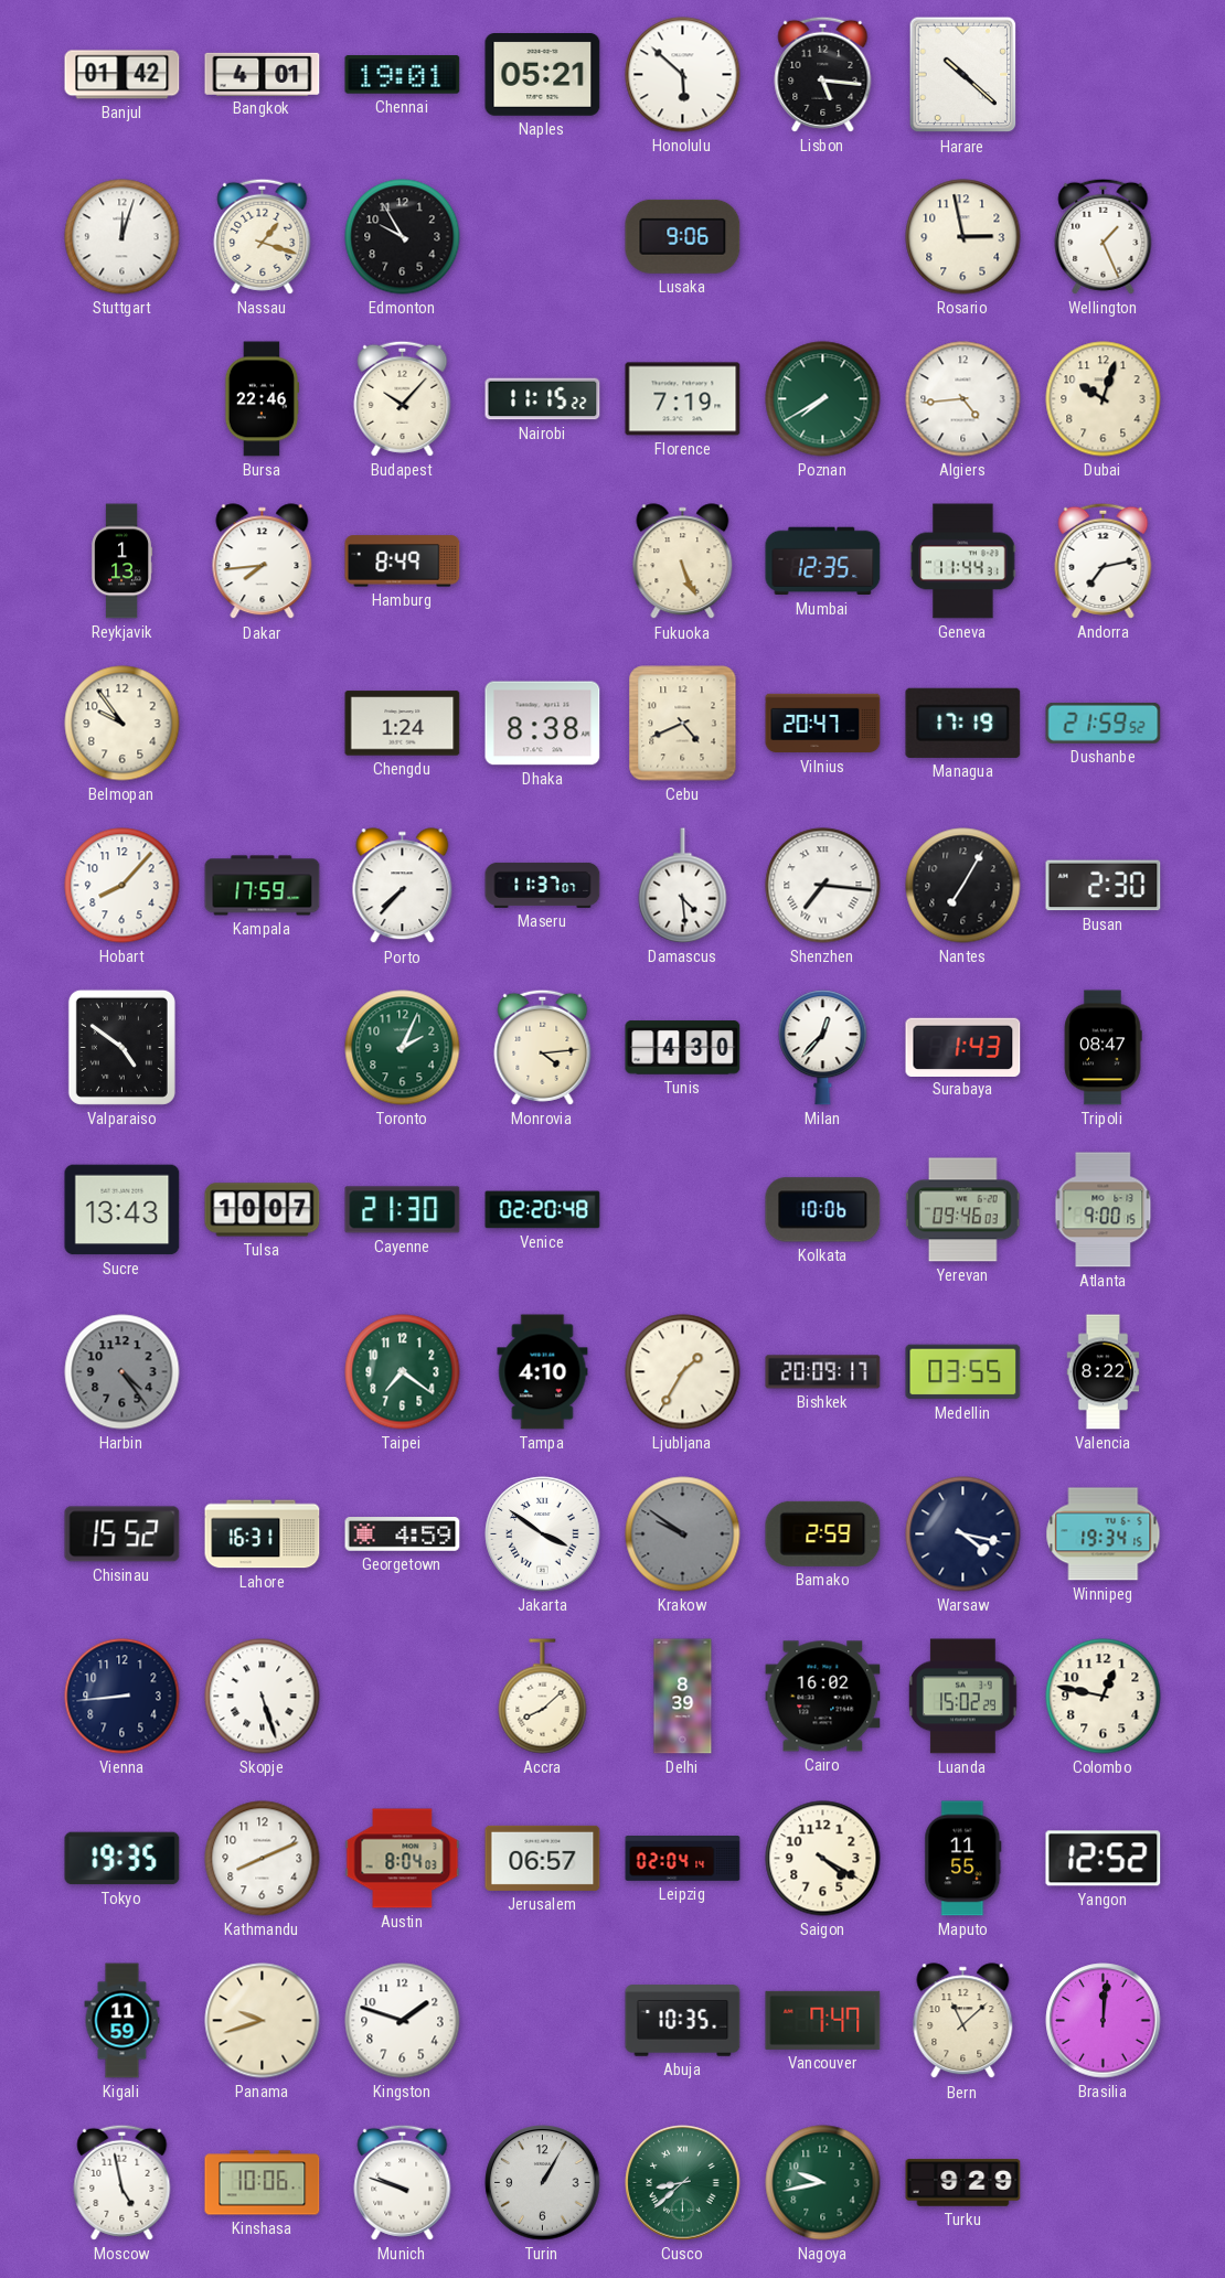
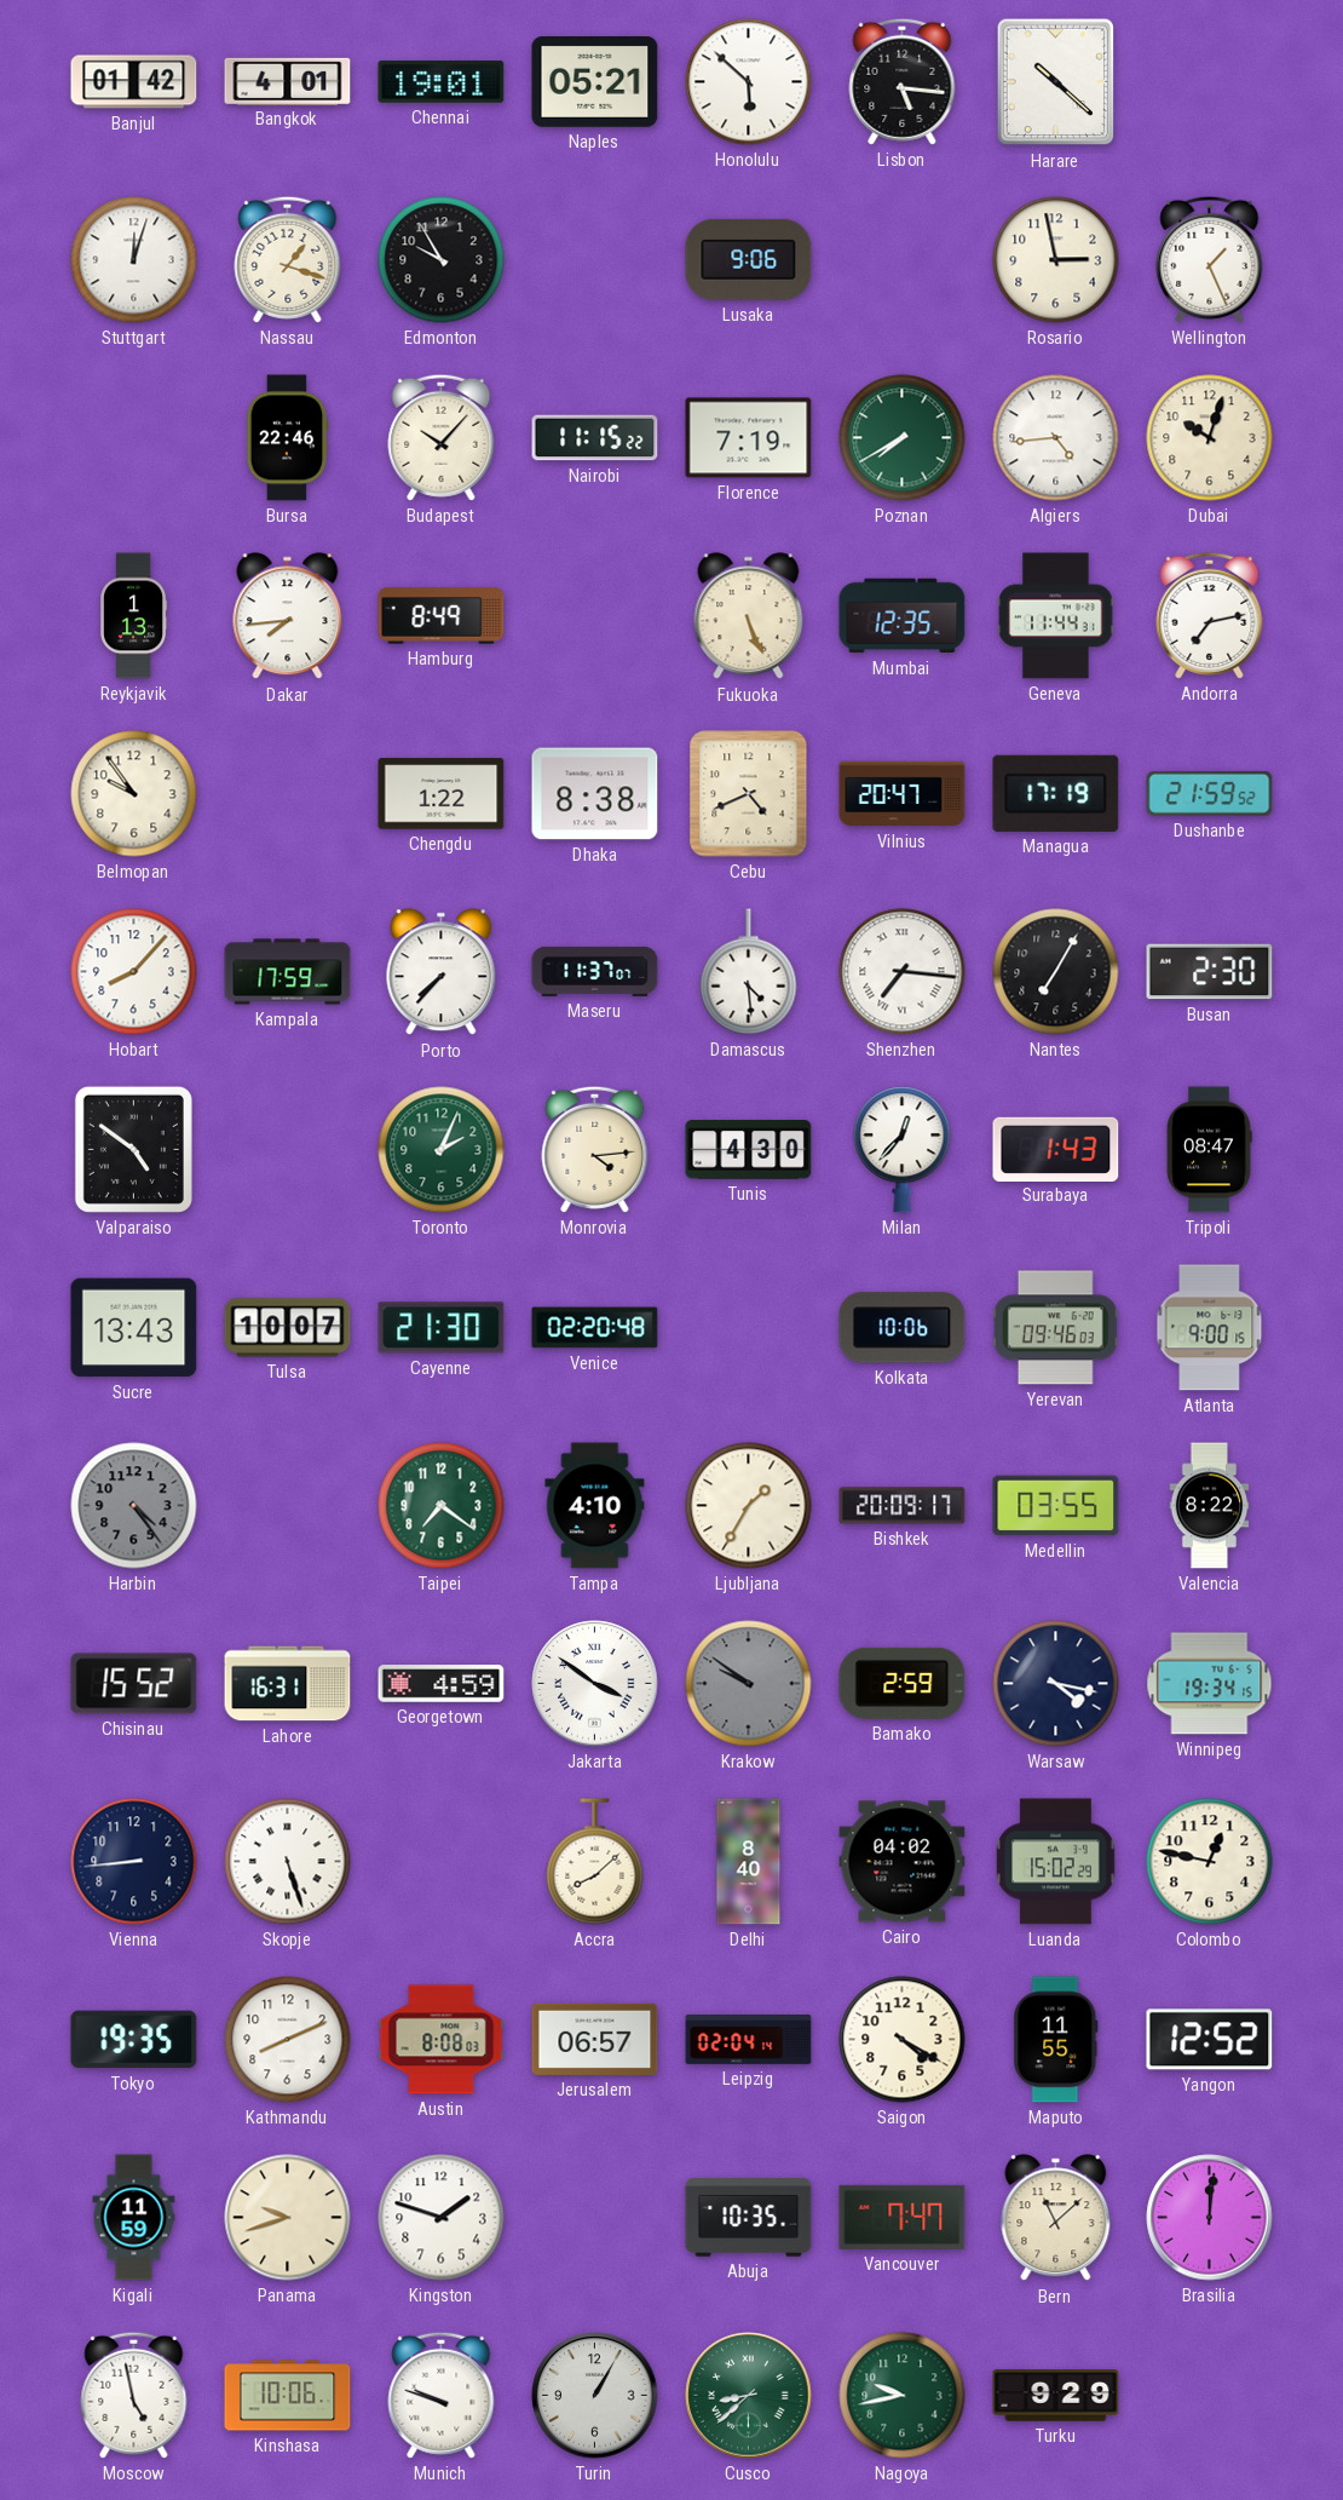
Chengdu: 1:24 -> 1:22
Delhi: 8:39 -> 8:40
Cairo: 16:02 -> 04:02
Austin: 8:04 -> 8:08
